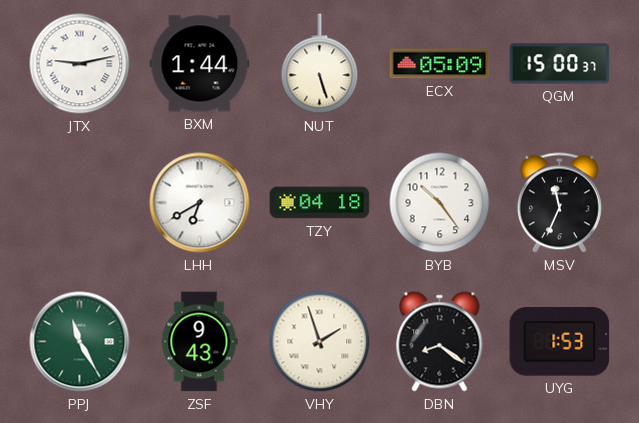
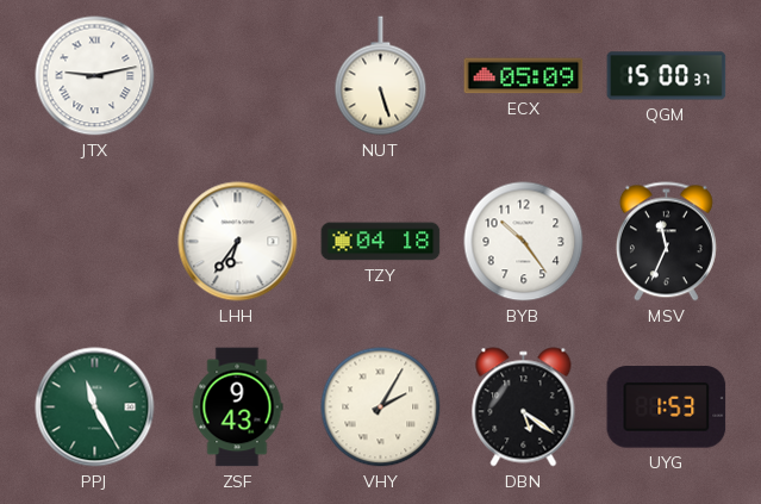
BXM: 1:44 -> none
LHH: 6:40 -> 6:36
VHY: 1:57 -> 2:05
DBN: 8:21 -> 5:21
